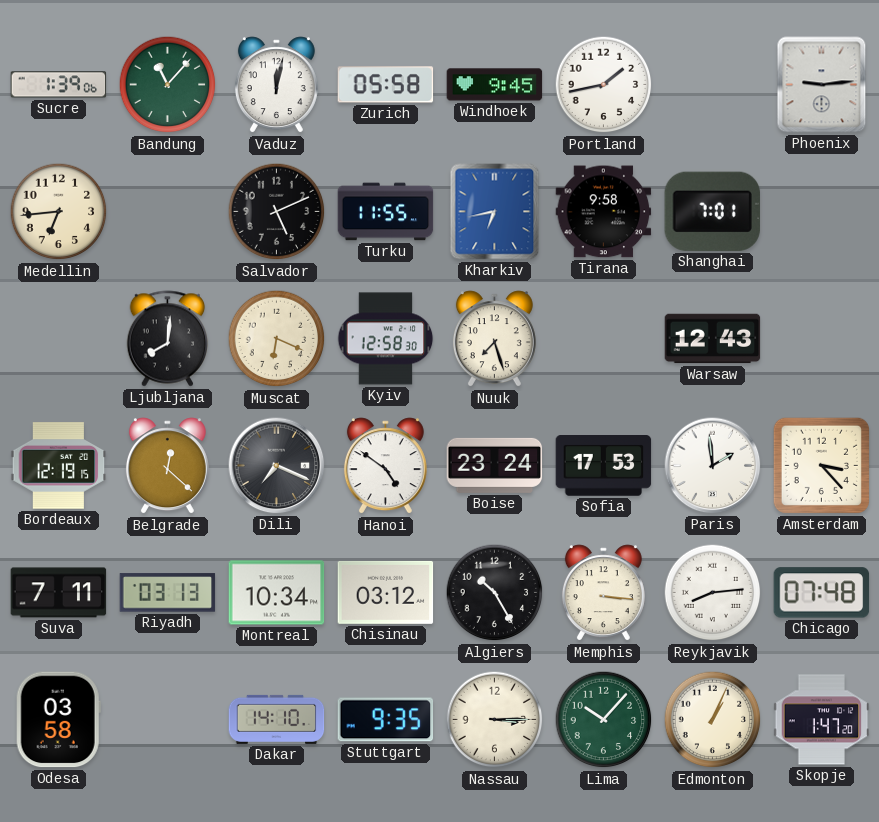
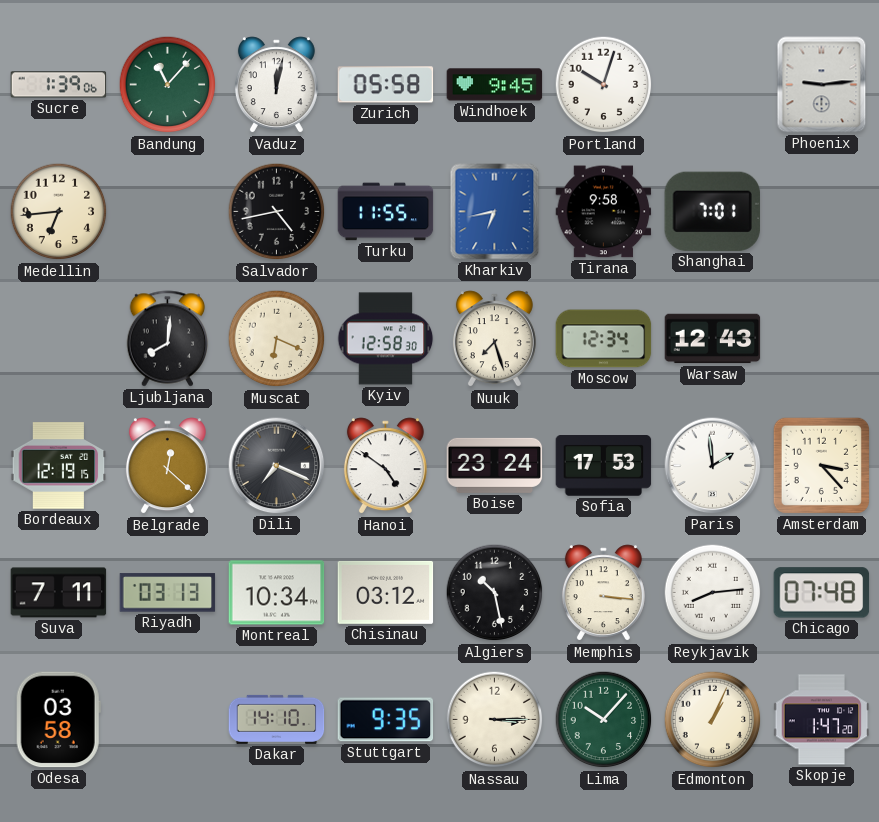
Portland: 1:43 -> 10:03
Salvador: 5:11 -> 4:43
Moscow: none -> 12:34
Algiers: 10:25 -> 10:28
